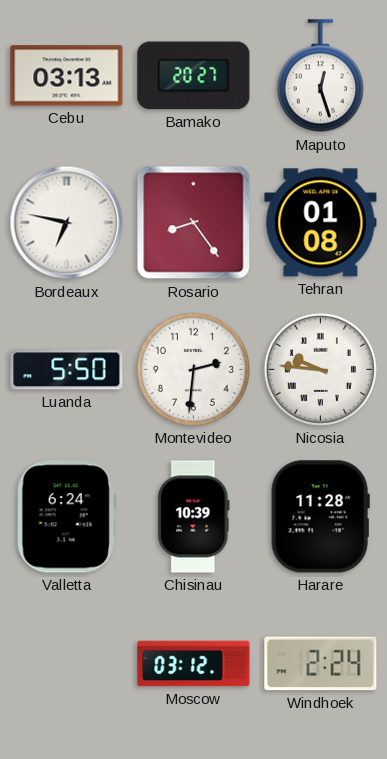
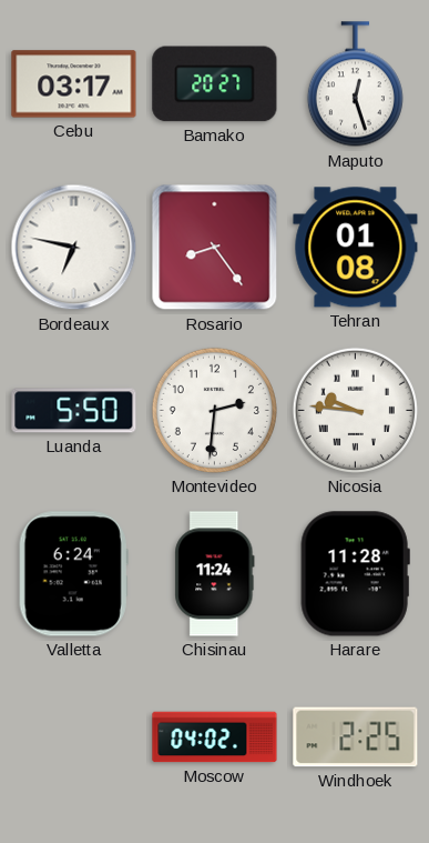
Cebu: 03:13 -> 03:17
Chisinau: 10:39 -> 11:24
Moscow: 03:12 -> 04:02
Windhoek: 2:24 -> 2:25
